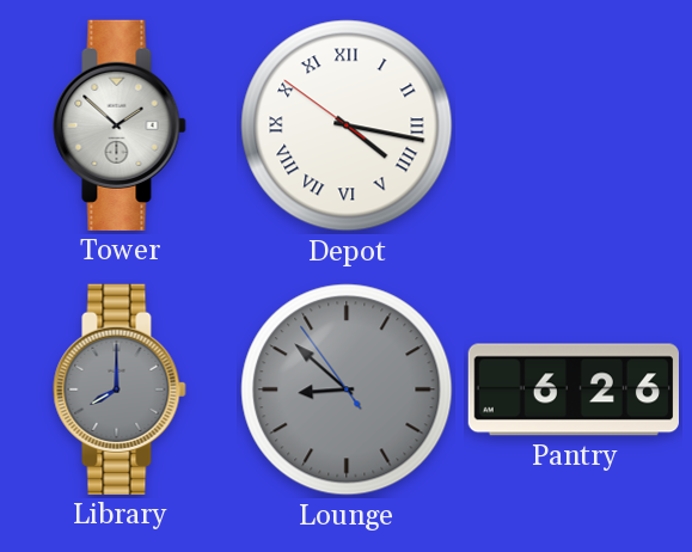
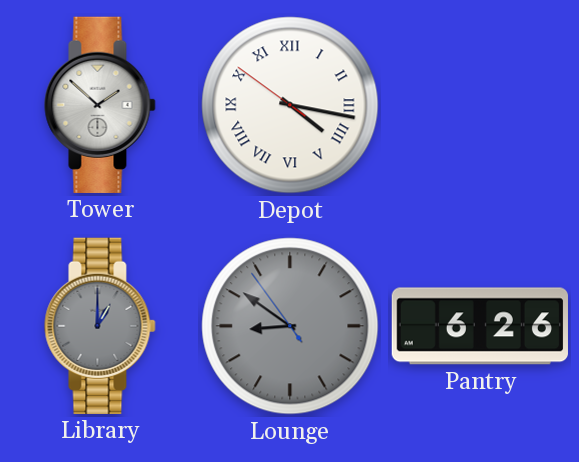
Library: 8:00 -> 1:00
Lounge: 8:51 -> 8:50
